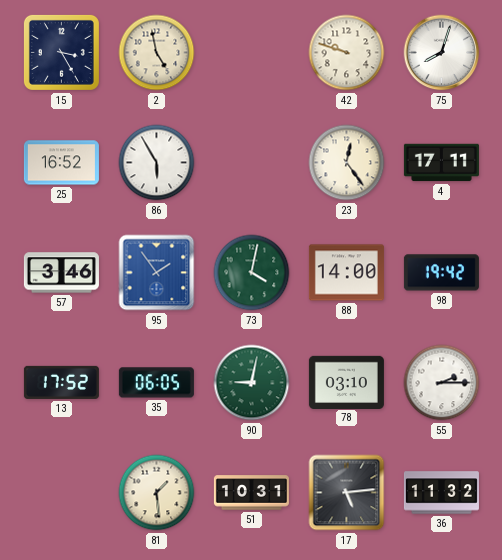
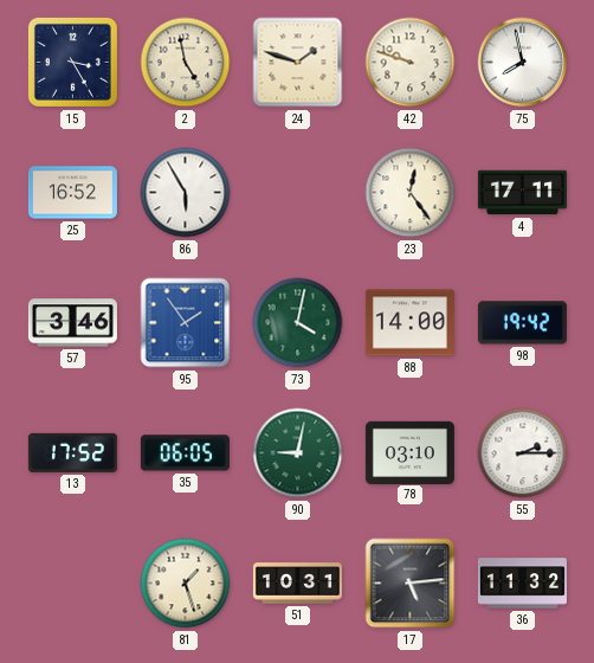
24: none -> 1:48
75: 8:03 -> 7:58
81: 1:29 -> 1:27
